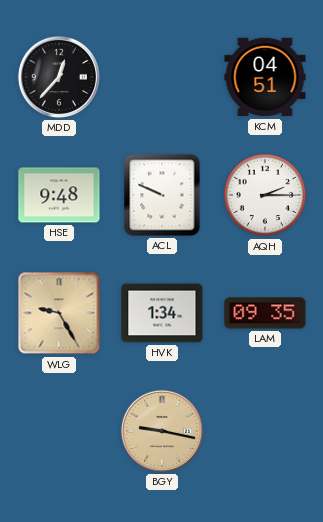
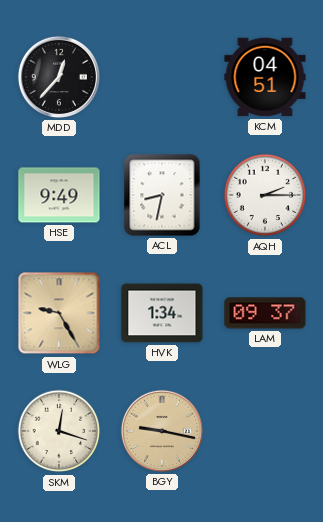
HSE: 9:48 -> 9:49
ACL: 9:49 -> 8:32
LAM: 09:35 -> 09:37
SKM: none -> 12:18
